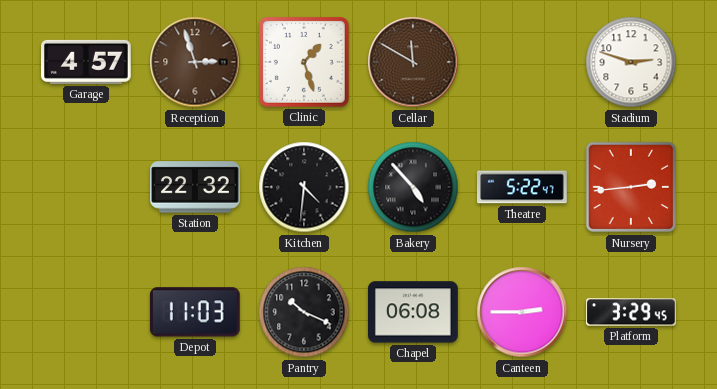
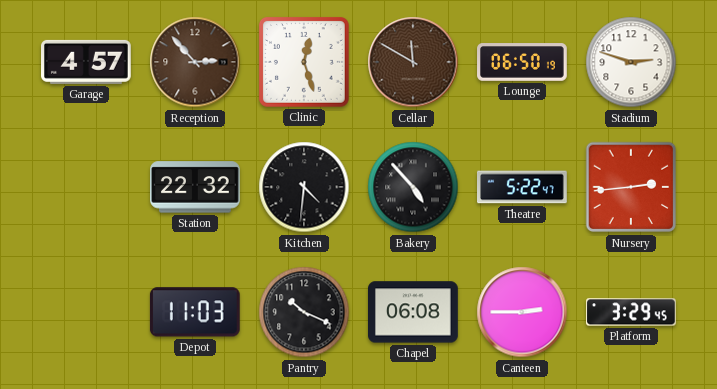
Reception: 2:57 -> 2:53
Clinic: 1:27 -> 12:27
Lounge: none -> 06:50
